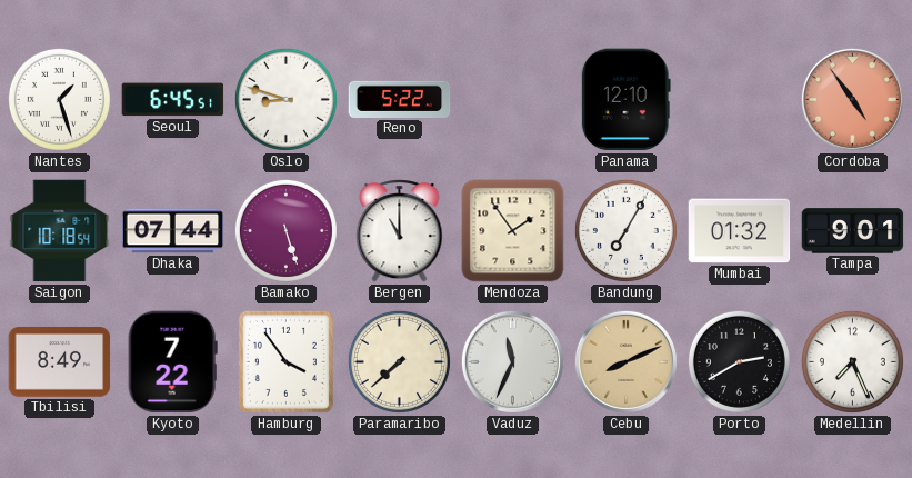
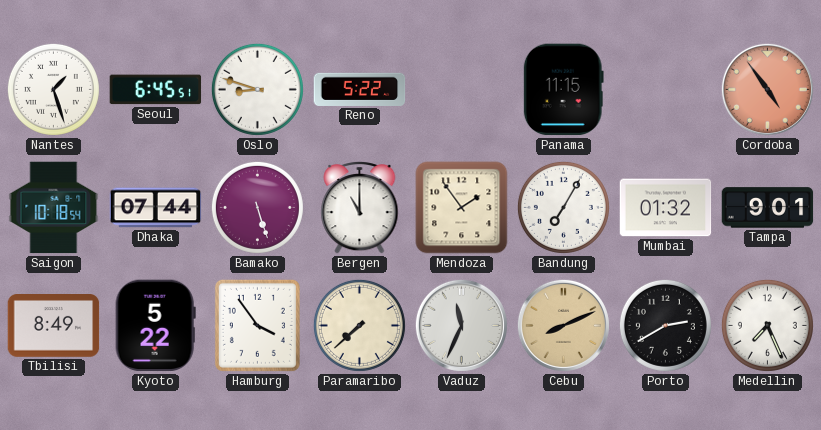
Panama: 12:10 -> 11:15
Kyoto: 7:22 -> 5:22
